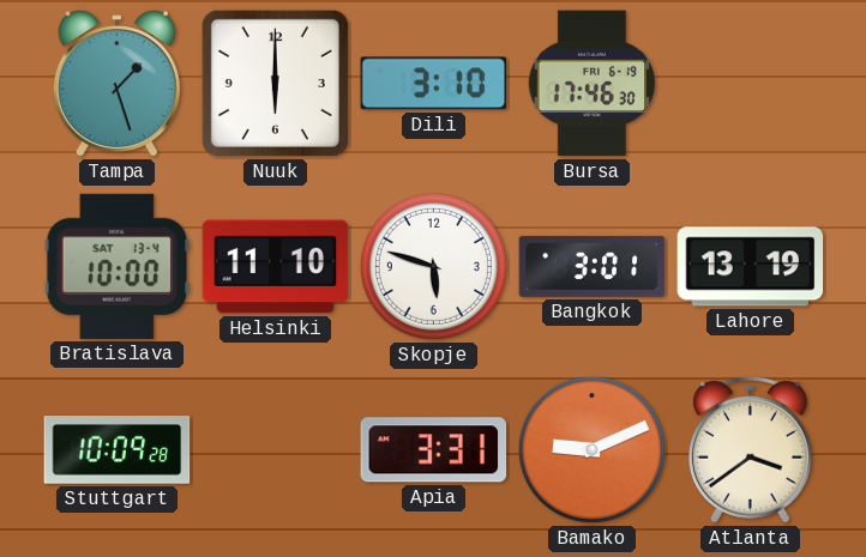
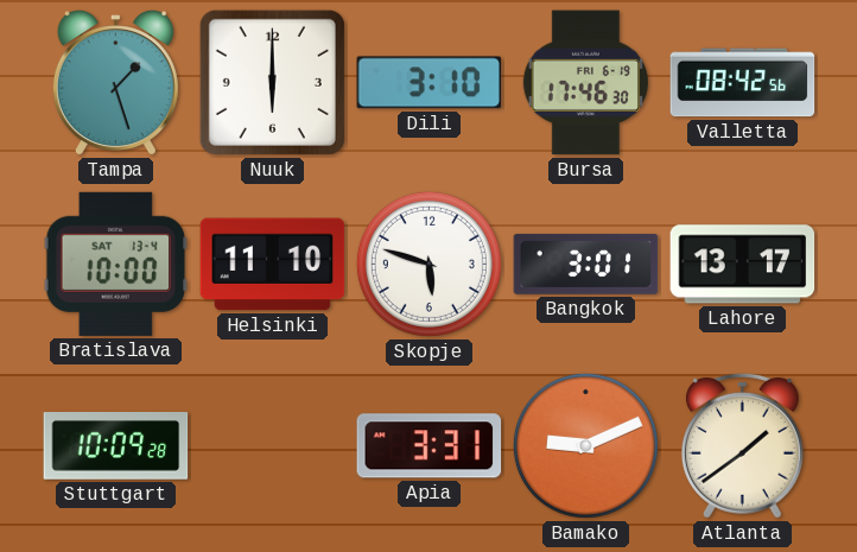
Valletta: none -> 08:42
Lahore: 13:19 -> 13:17
Atlanta: 3:39 -> 1:39
